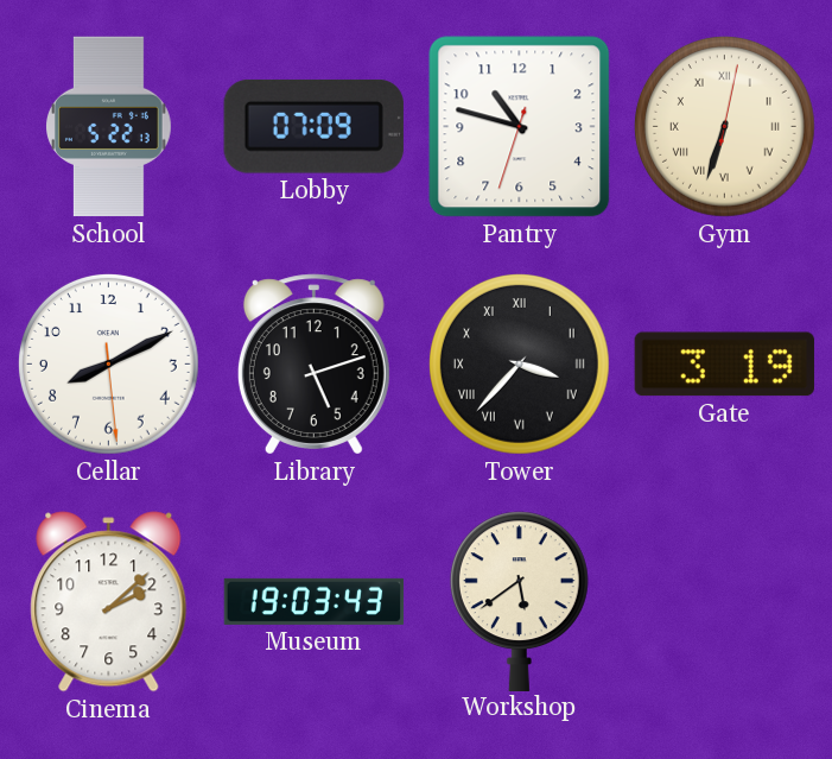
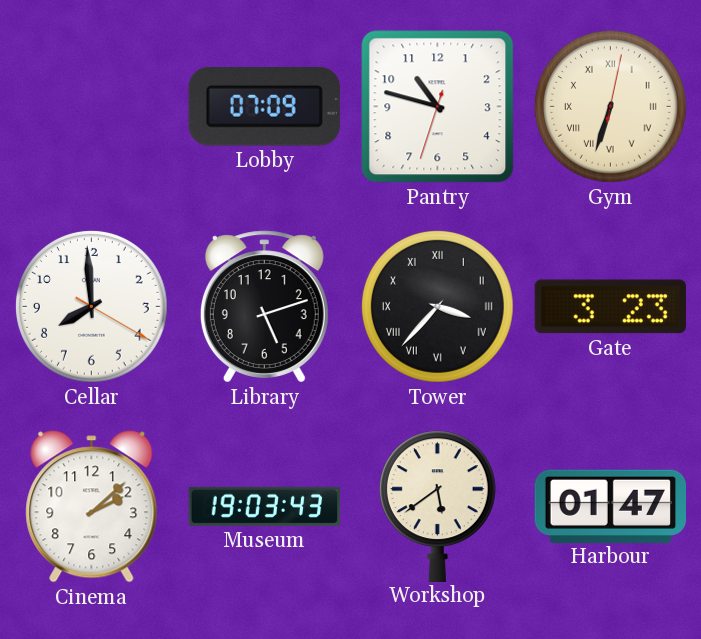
School: 5:22 -> none
Cellar: 8:10 -> 7:59
Gate: 3:19 -> 3:23
Harbour: none -> 01:47
